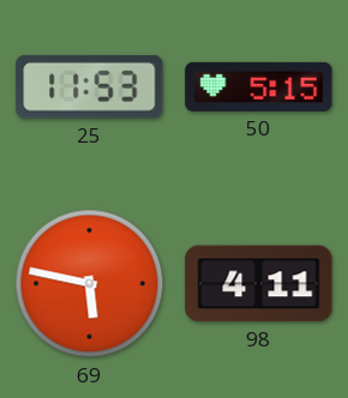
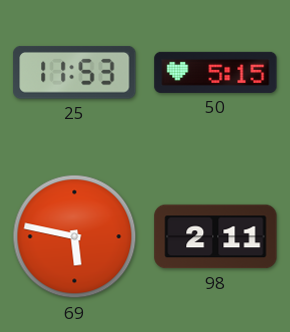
98: 4:11 -> 2:11
